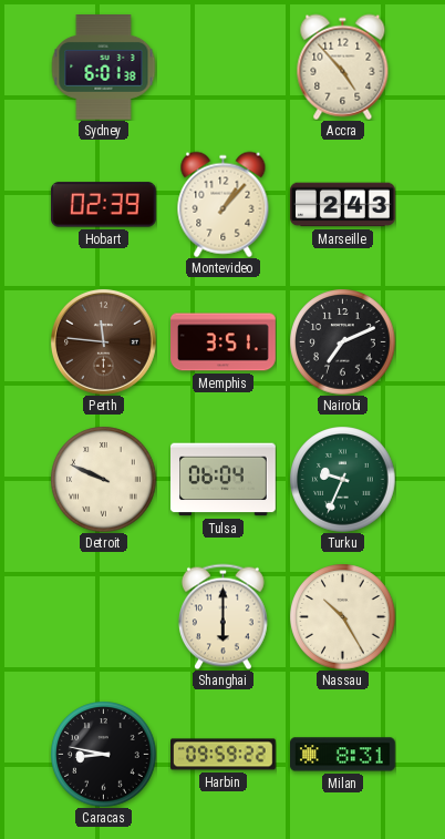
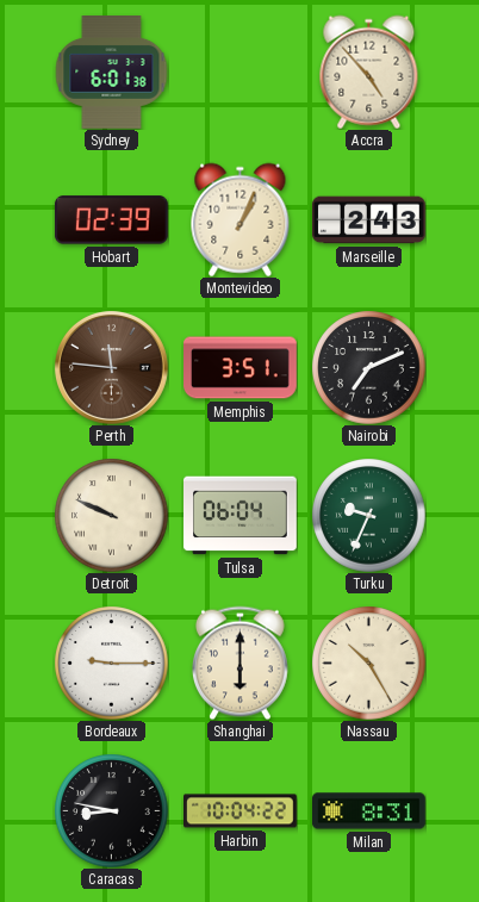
Montevideo: 1:07 -> 1:04
Bordeaux: none -> 9:15
Harbin: 09:59 -> 10:04
